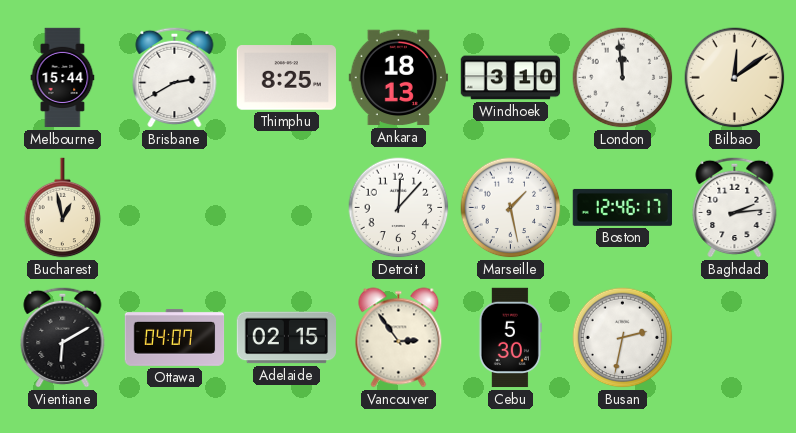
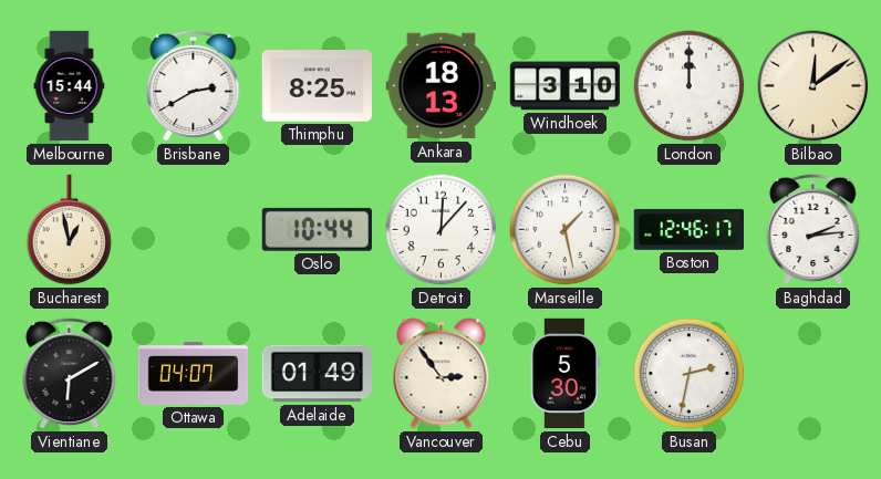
London: 11:59 -> 12:00
Oslo: none -> 10:44
Adelaide: 02:15 -> 01:49
